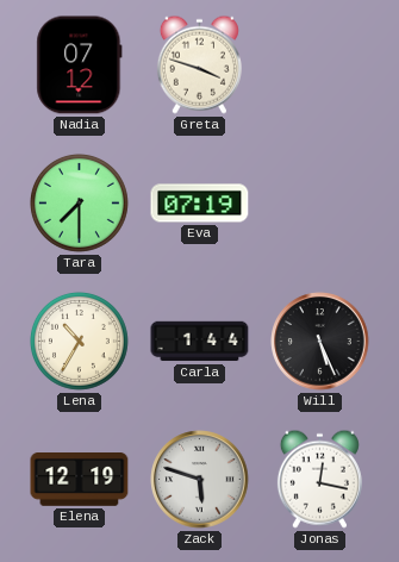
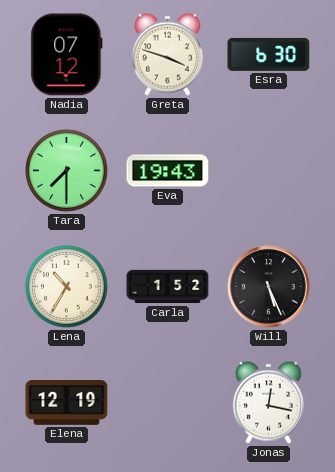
Esra: none -> 6:30
Eva: 07:19 -> 19:43
Carla: 1:44 -> 1:52
Zack: 5:48 -> none
